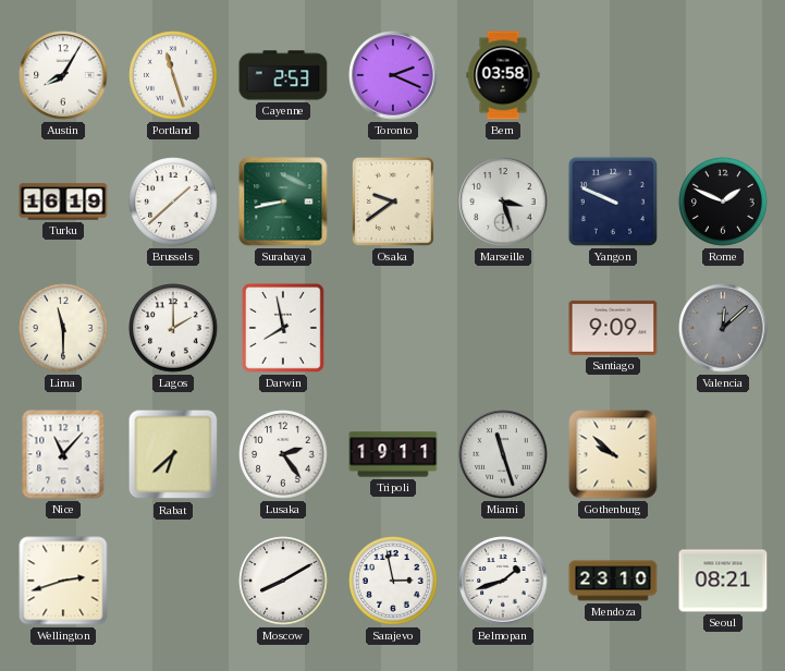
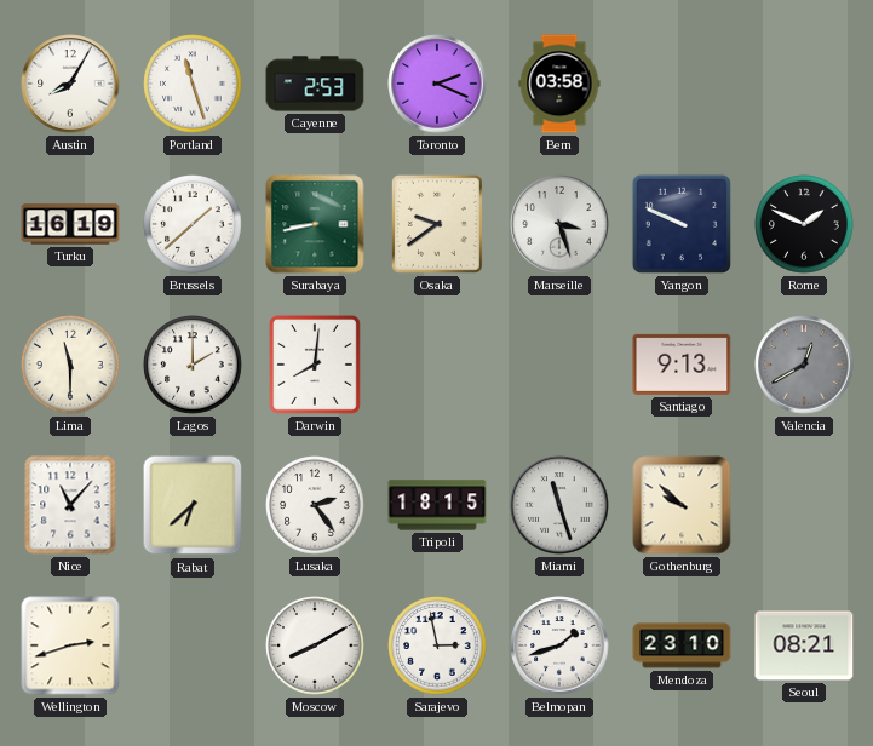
Darwin: 7:58 -> 8:01
Santiago: 9:09 -> 9:13
Valencia: 12:08 -> 12:40
Tripoli: 19:11 -> 18:15
